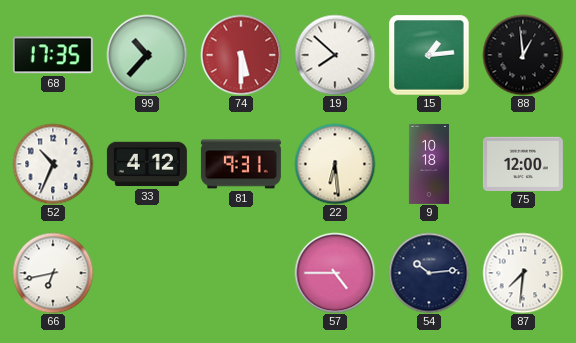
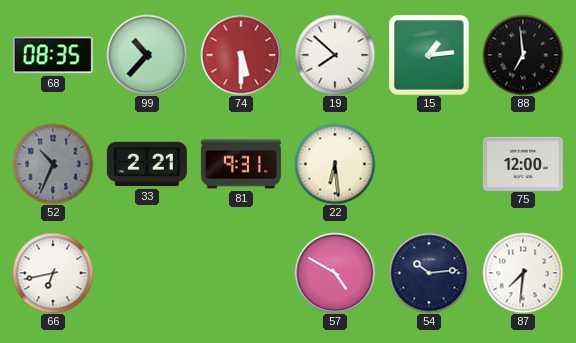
68: 17:35 -> 08:35
88: 12:59 -> 6:59
52 dial: white -> grey
33: 4:12 -> 2:21
9: 10:18 -> none
57: 4:45 -> 4:50
